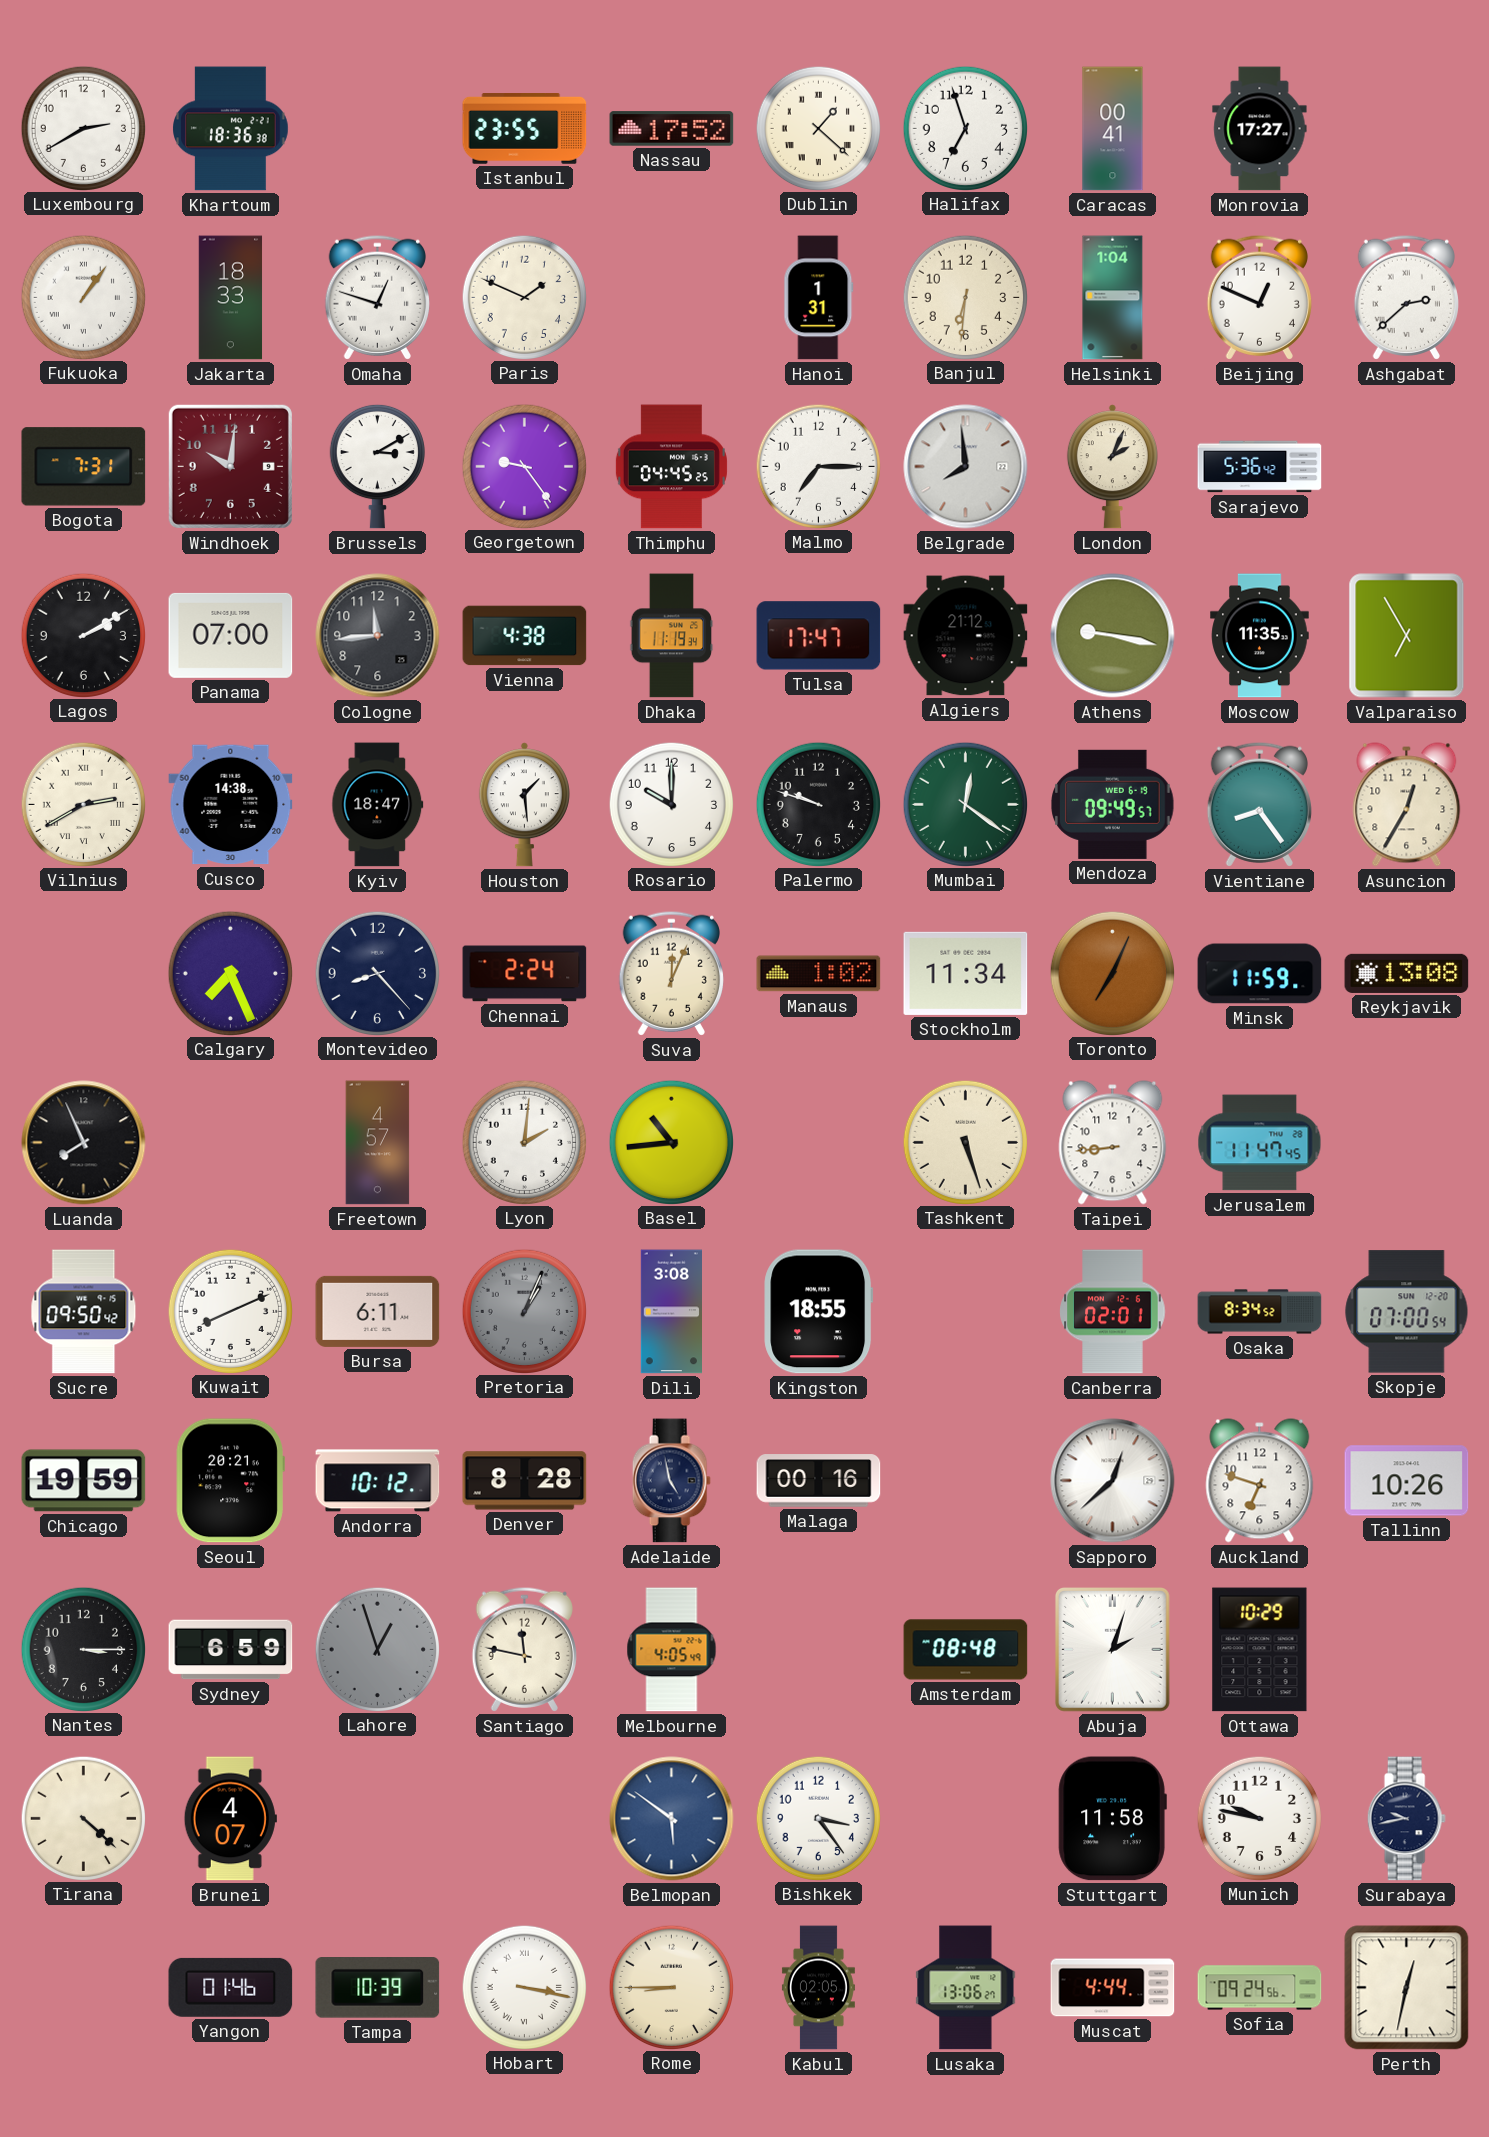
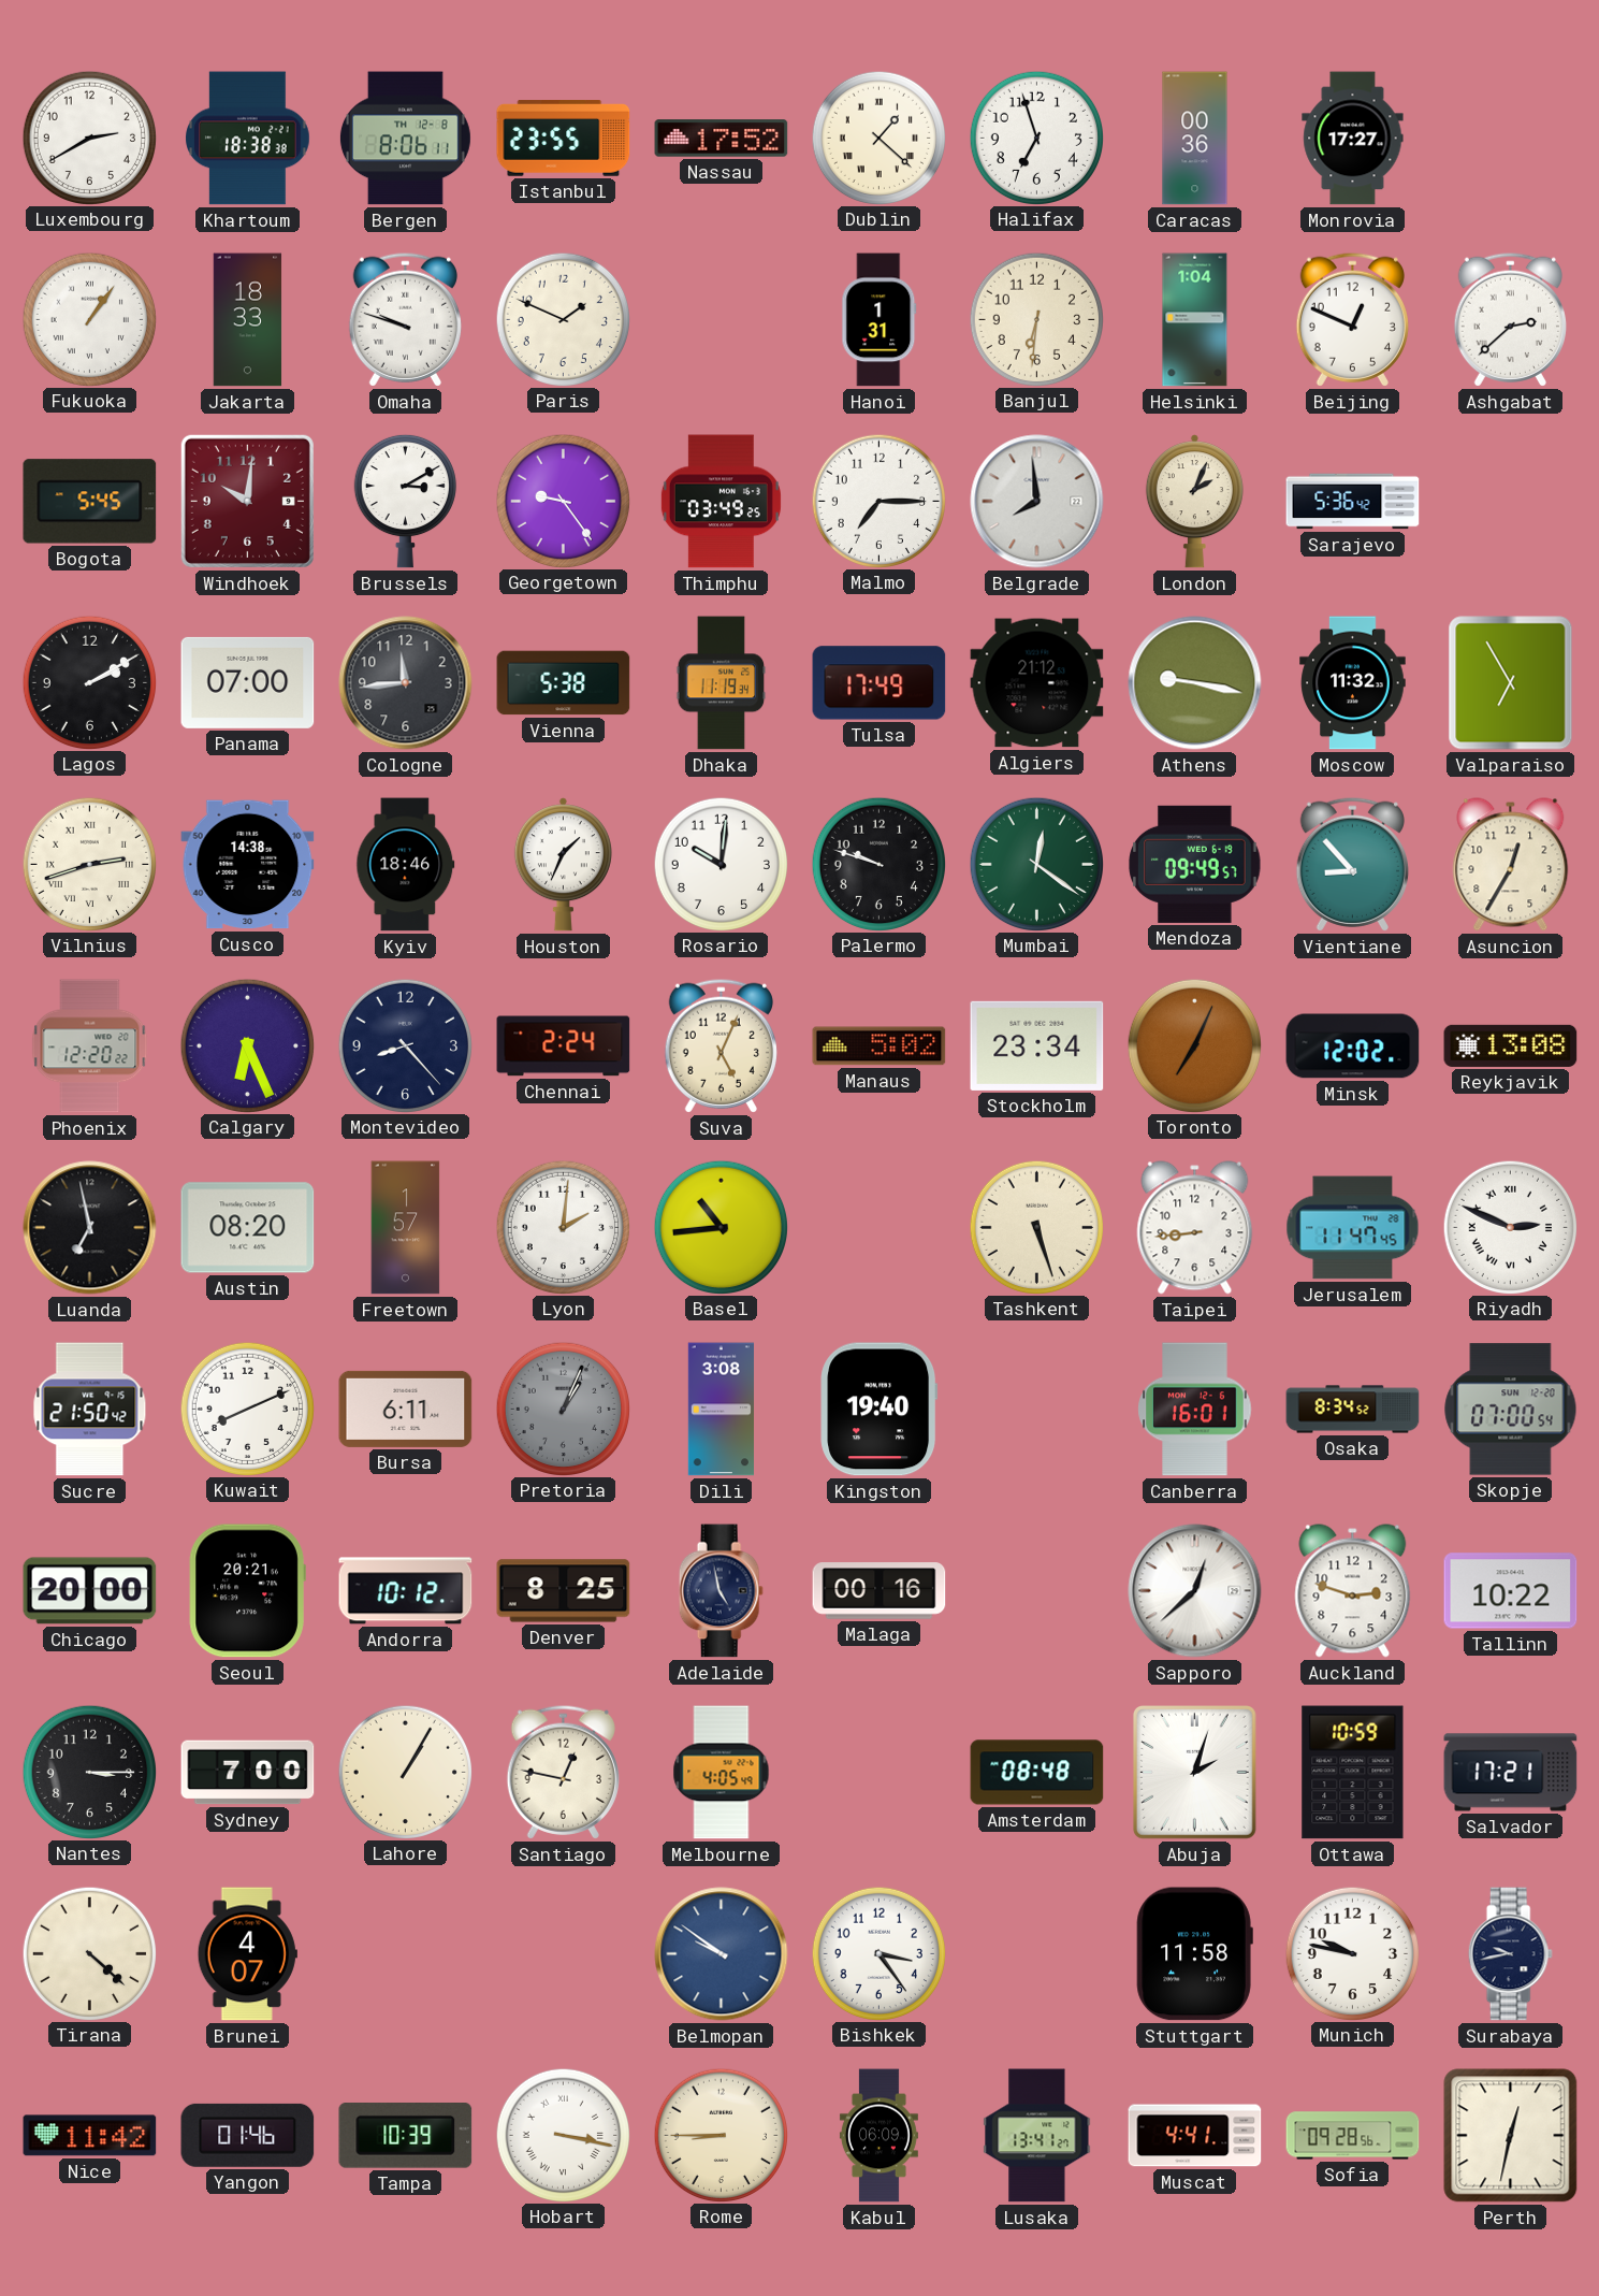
Khartoum: 18:36 -> 18:38
Bergen: none -> 8:06
Caracas: 00:41 -> 00:36
Omaha: 12:48 -> 9:48
Bogota: 7:31 -> 5:45
Thimphu: 04:45 -> 03:49
Vienna: 4:38 -> 5:38
Tulsa: 17:47 -> 17:49
Moscow: 11:35 -> 11:32
Vilnius: 2:40 -> 2:42
Kyiv: 18:47 -> 18:46
Houston: 1:29 -> 1:34
Rosario: 10:00 -> 10:01
Vientiane: 8:24 -> 8:53
Phoenix: none -> 12:20
Calgary: 7:26 -> 6:26
Suva: 12:04 -> 5:04
Manaus: 1:02 -> 5:02
Stockholm: 11:34 -> 23:34
Minsk: 11:59 -> 12:02
Luanda: 7:56 -> 6:58
Austin: none -> 08:20
Freetown: 4:57 -> 1:57
Riyadh: none -> 2:49
Sucre: 09:50 -> 21:50
Kingston: 18:55 -> 19:40
Canberra: 02:01 -> 16:01
Chicago: 19:59 -> 20:00
Denver: 8:28 -> 8:25
Auckland: 6:48 -> 2:48
Tallinn: 10:26 -> 10:22
Sydney: 6:59 -> 7:00
Lahore: 12:57 -> 1:05
Lahore dial: grey -> cream
Santiago: 11:47 -> 12:47
Ottawa: 10:29 -> 10:59
Salvador: none -> 17:21
Belmopan: 5:51 -> 9:51
Nice: none -> 11:42
Kabul: 02:05 -> 06:09
Lusaka: 13:06 -> 13:41
Muscat: 4:44 -> 4:41
Sofia: 09:24 -> 09:28
